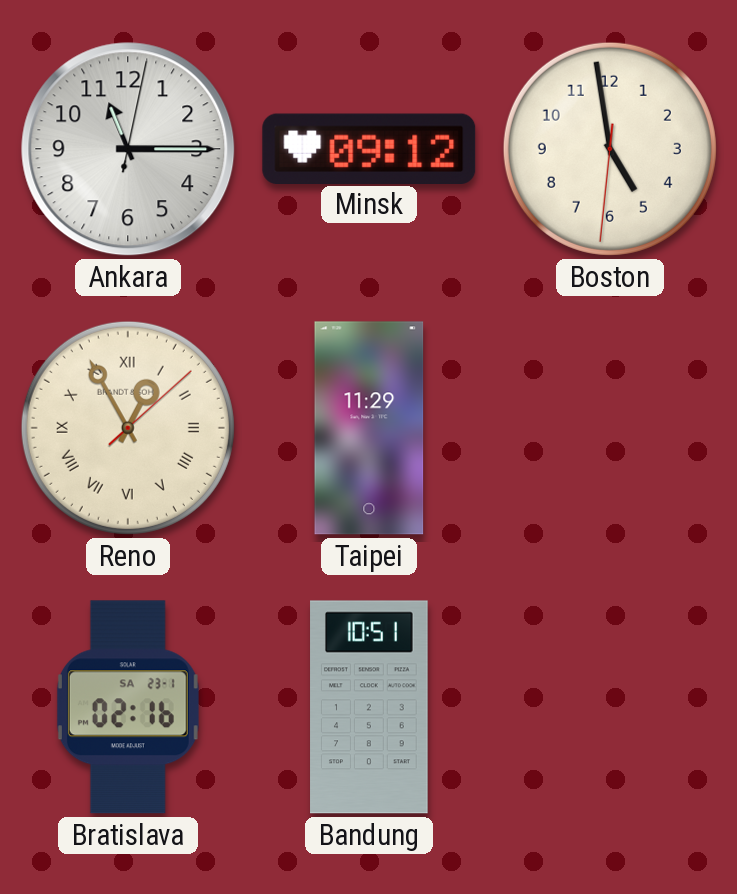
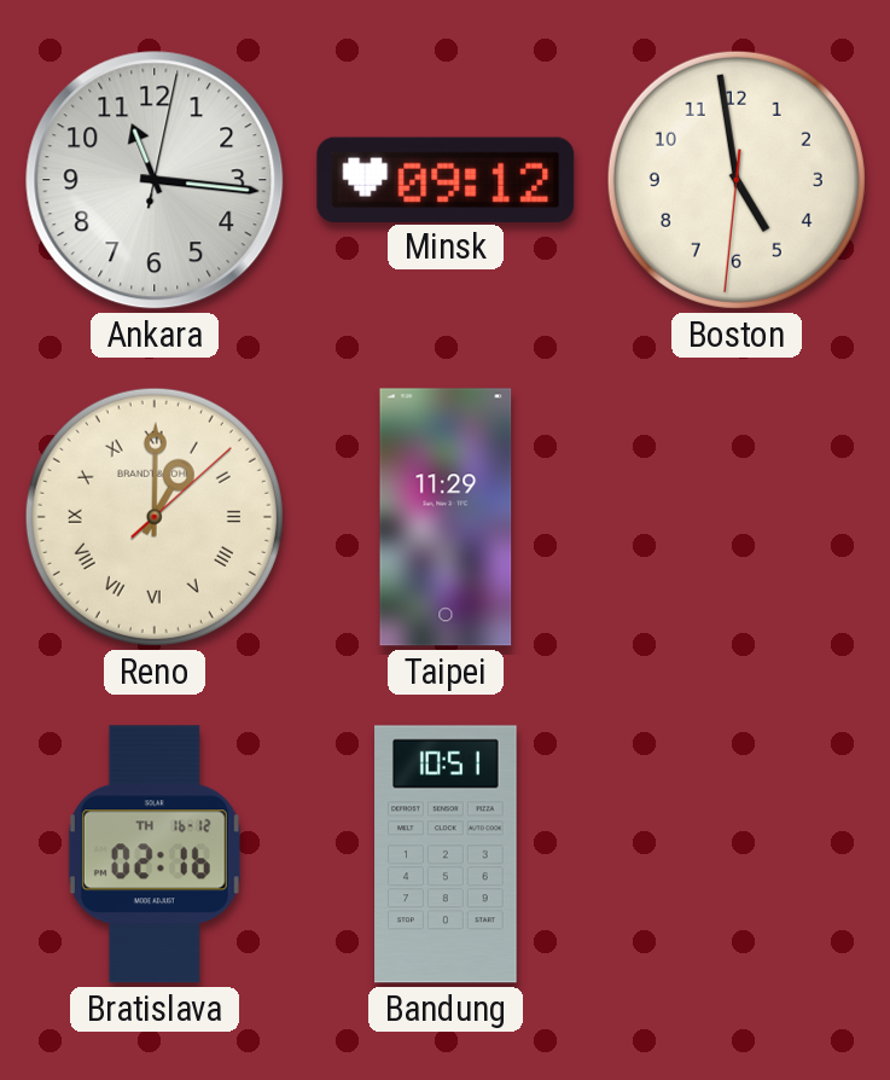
Ankara: 11:15 -> 11:16
Reno: 12:55 -> 1:00
Bratislava date: SA 23-1 -> TH 16-12
